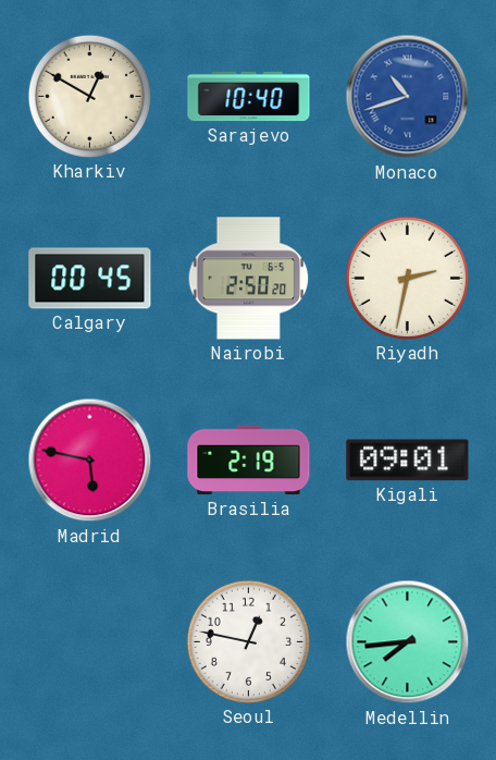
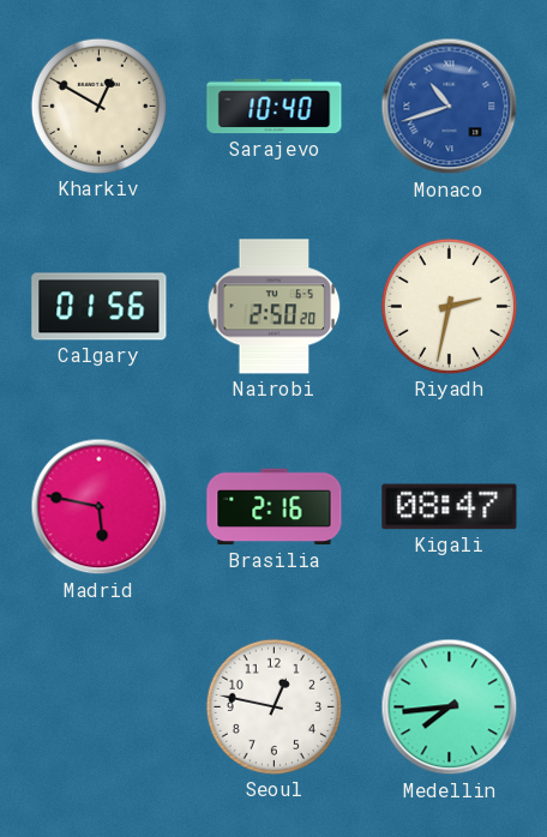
Calgary: 00:45 -> 01:56
Brasilia: 2:19 -> 2:16
Kigali: 09:01 -> 08:47
